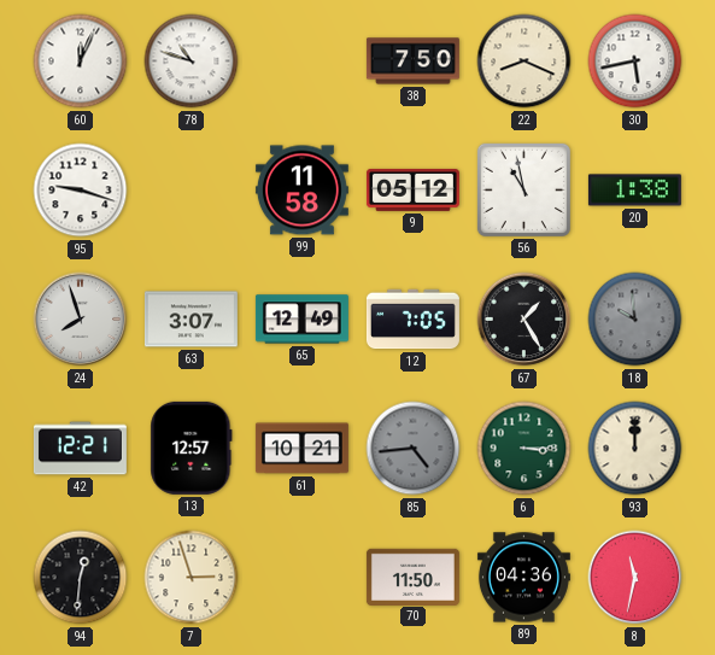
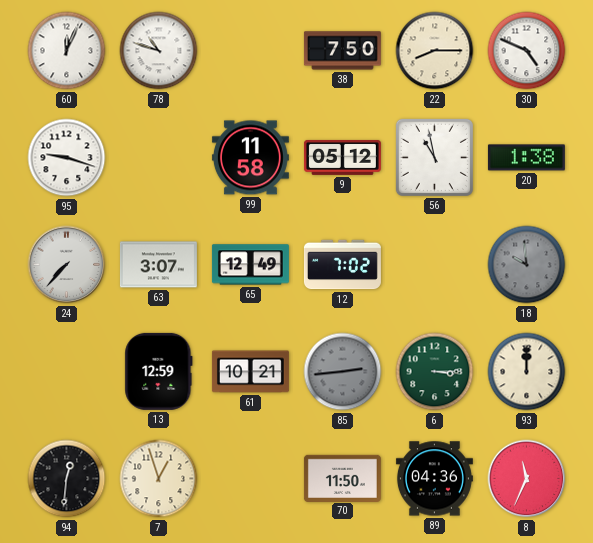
22: 8:19 -> 8:15
30: 5:43 -> 4:49
24: 7:57 -> 7:37
12: 7:05 -> 7:02
67: 1:25 -> none
42: 12:21 -> none
13: 12:57 -> 12:59
85: 4:44 -> 2:44
7: 2:57 -> 12:57
8: 11:32 -> 11:34
